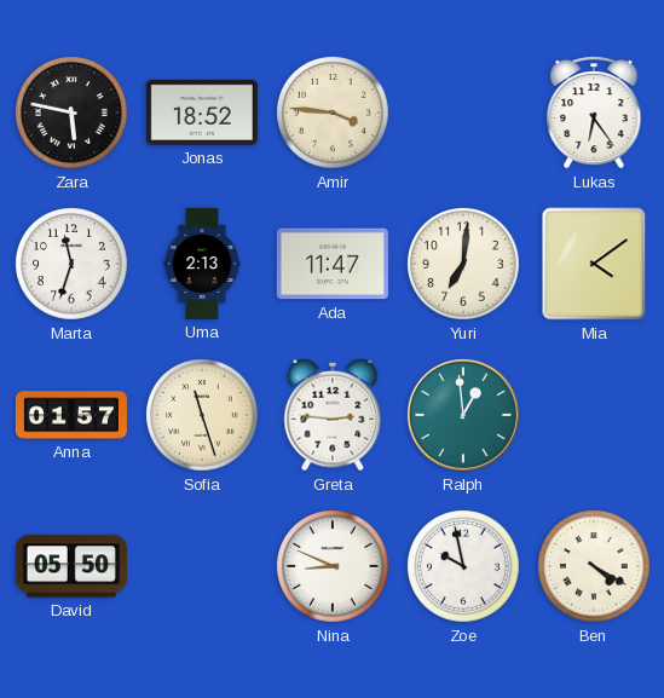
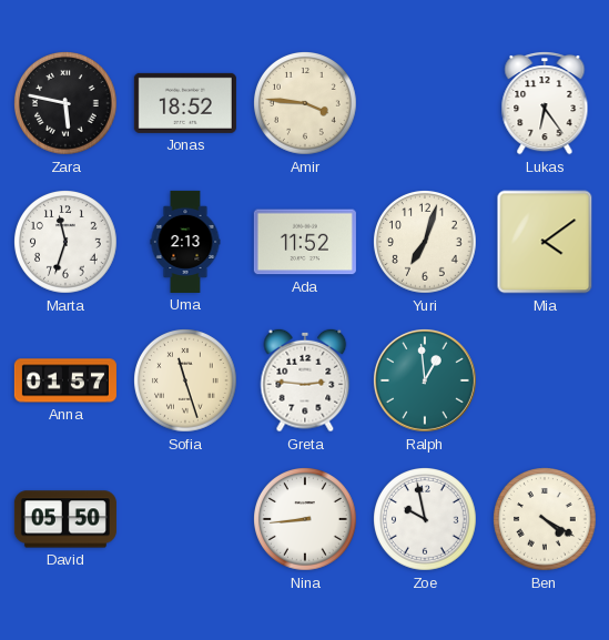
Ada: 11:47 -> 11:52
Yuri: 7:01 -> 7:03
Nina: 8:49 -> 8:44
